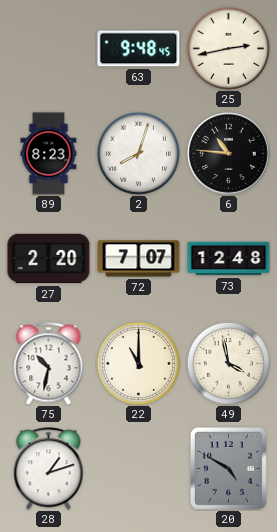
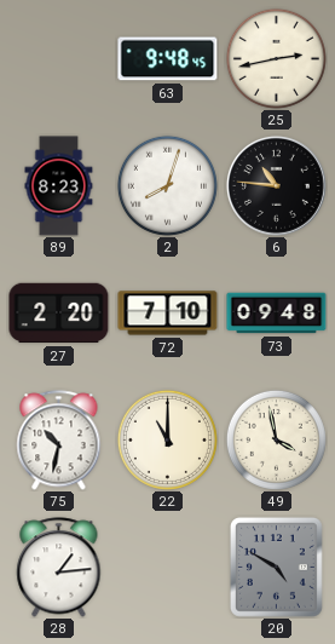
72: 7:07 -> 7:10
73: 12:48 -> 09:48
28: 1:12 -> 1:14
